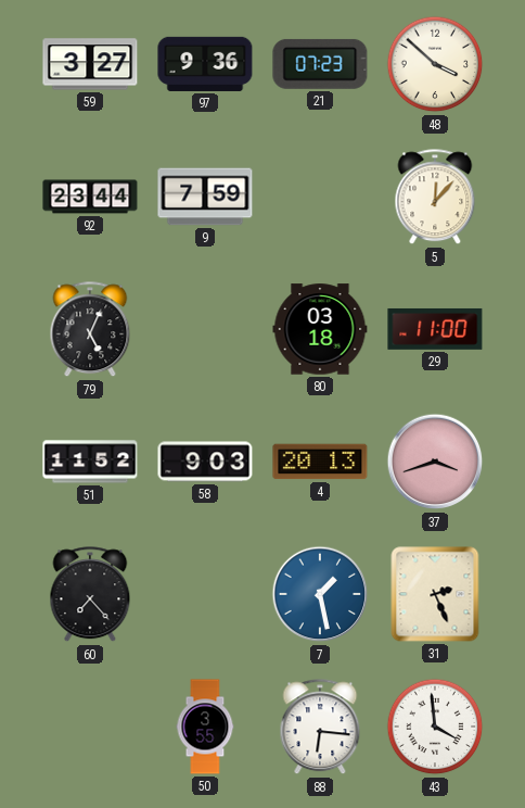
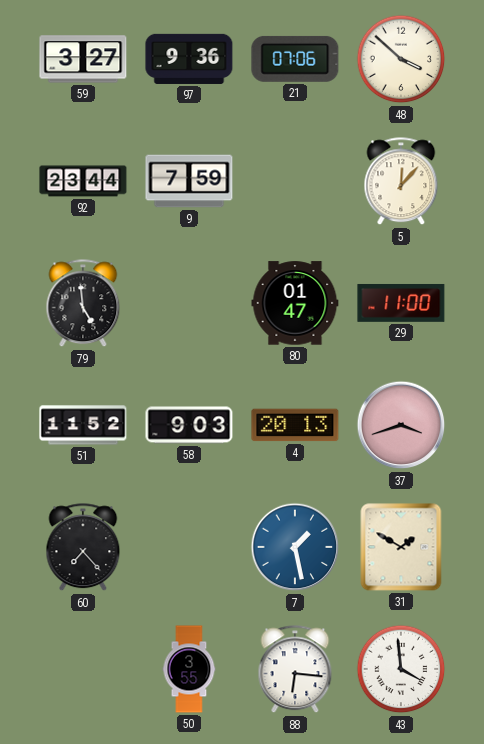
21: 07:23 -> 07:06
79: 5:04 -> 4:59
80: 03:18 -> 01:47
31: 2:26 -> 1:50
